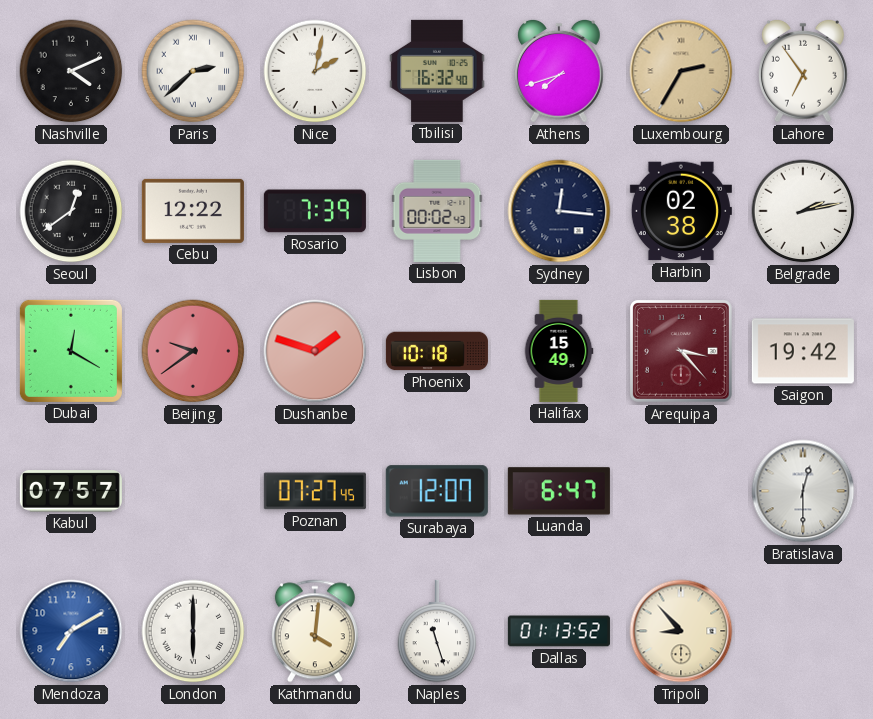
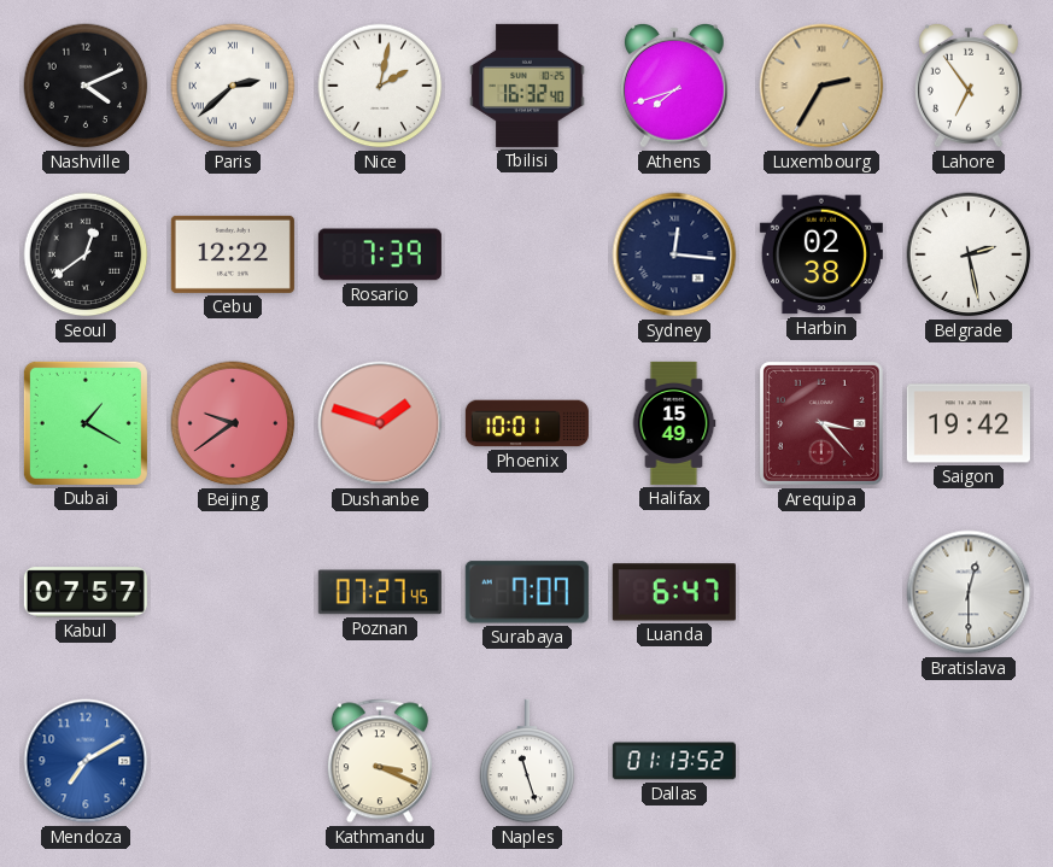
Lisbon: 00:02 -> none
Belgrade: 2:13 -> 2:28
Dubai: 12:20 -> 1:20
Phoenix: 10:18 -> 10:01
Surabaya: 12:07 -> 7:07
London: 6:00 -> none
Kathmandu: 4:01 -> 3:19
Tripoli: 8:53 -> none
